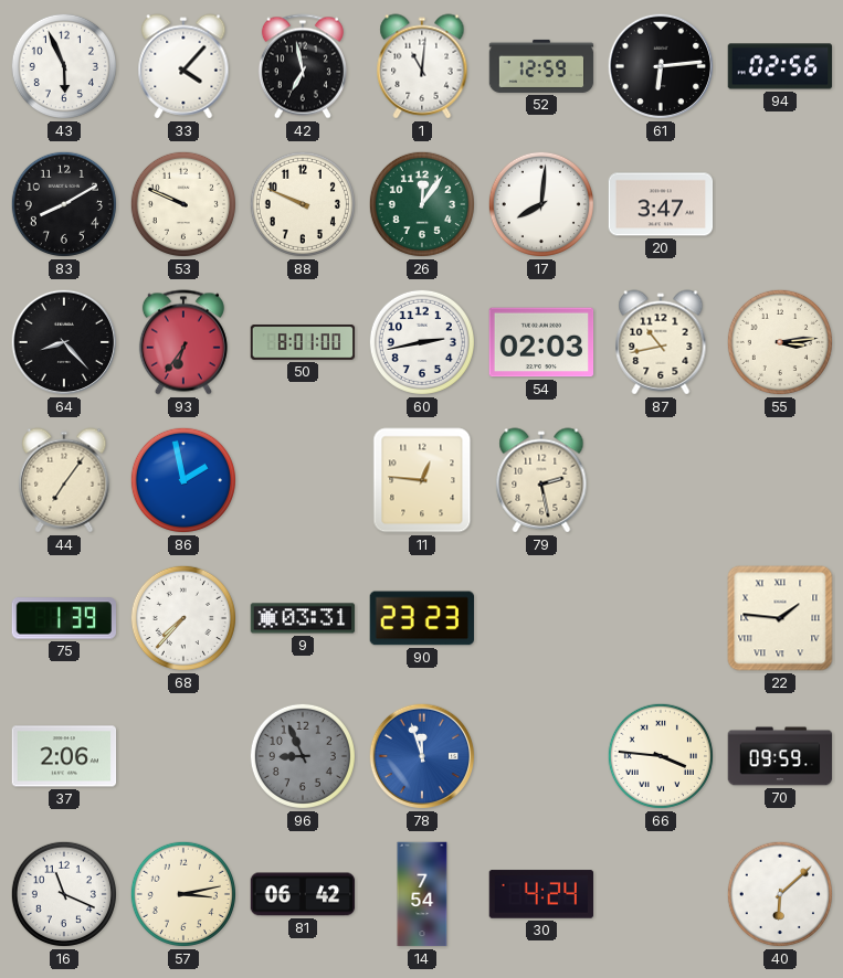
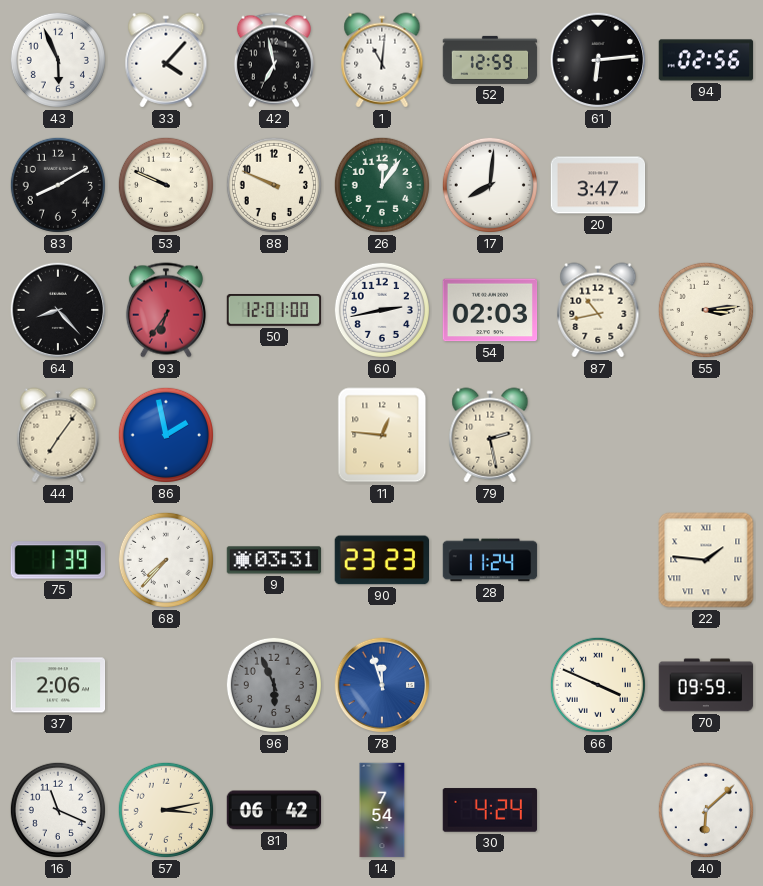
50: 8:01 -> 12:01
28: none -> 11:24
96: 8:56 -> 5:56
66: 3:46 -> 3:49
